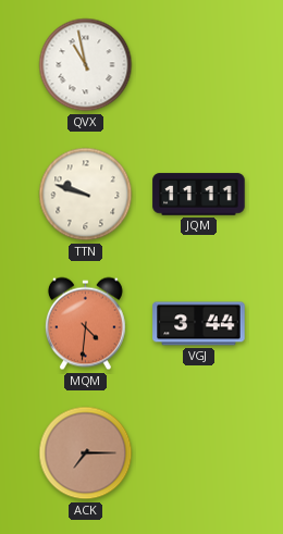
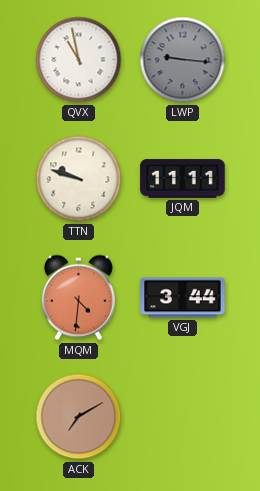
LWP: none -> 9:16
ACK: 7:15 -> 7:10
